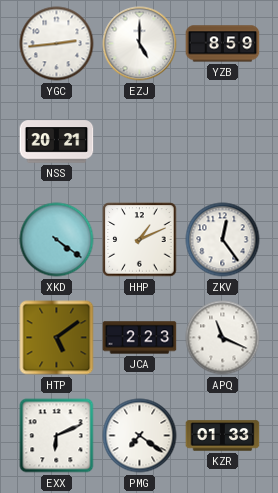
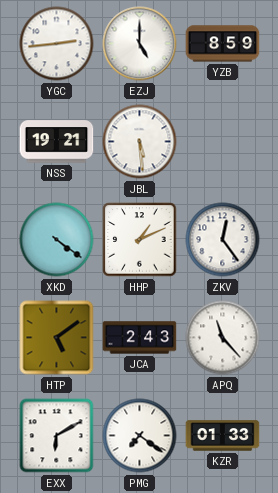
NSS: 20:21 -> 19:21
JBL: none -> 5:29
JCA: 2:23 -> 2:43
APQ: 11:19 -> 11:23
EXX: 6:11 -> 6:10
